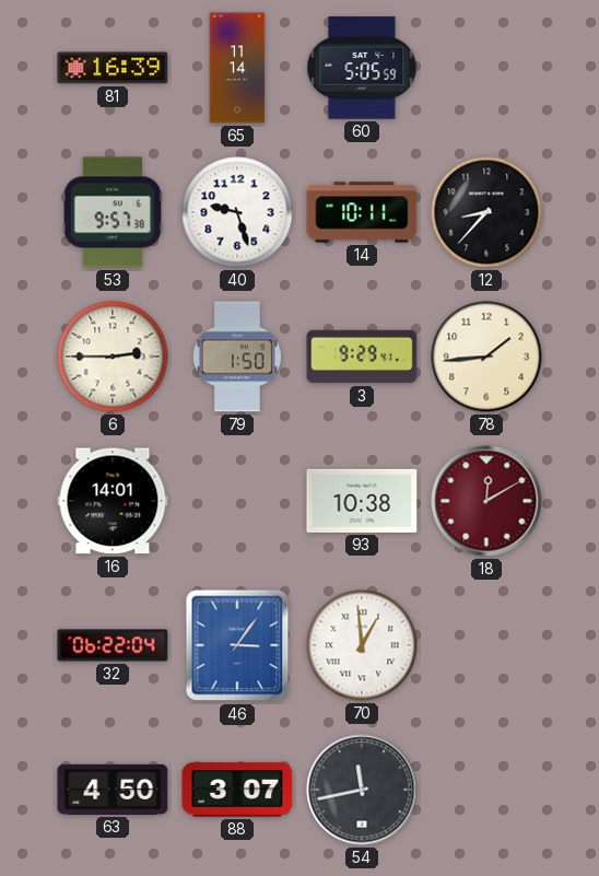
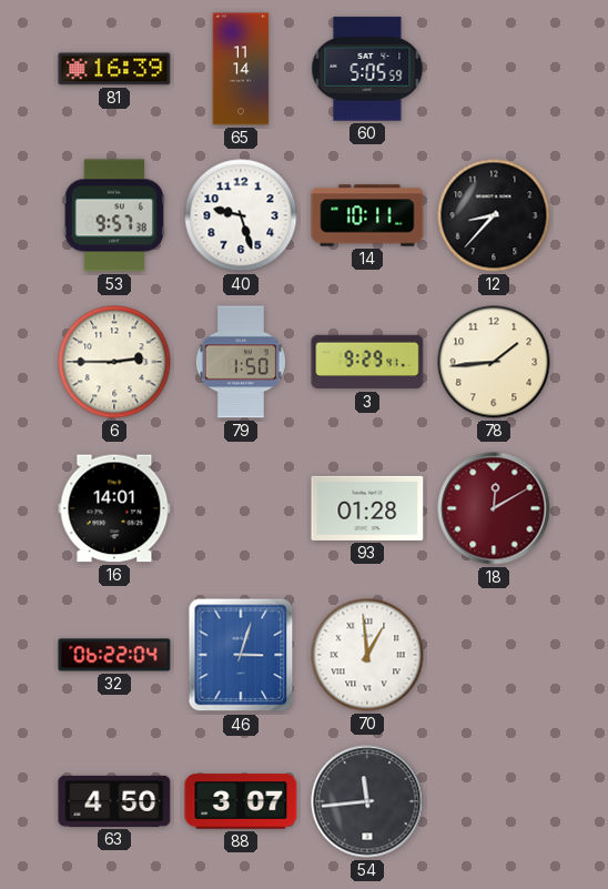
93: 10:38 -> 01:28
46: 3:06 -> 3:03
54: 11:43 -> 11:44
